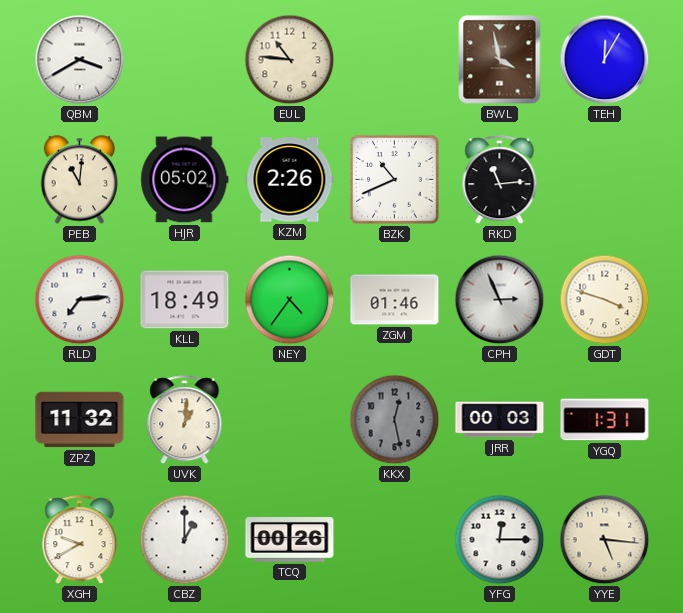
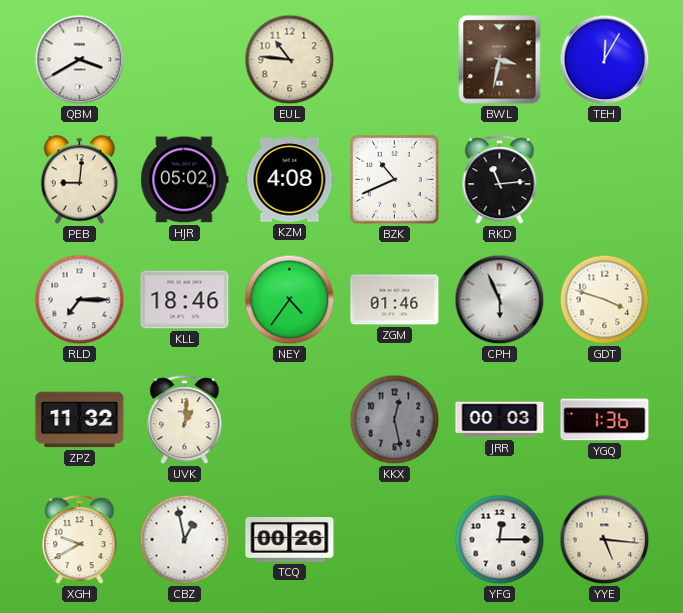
BWL: 3:58 -> 3:32
PEB: 11:01 -> 9:01
KZM: 2:26 -> 4:08
RLD: 7:14 -> 7:15
KLL: 18:49 -> 18:46
CPH: 2:56 -> 5:56
YGQ: 1:31 -> 1:36
CBZ: 1:00 -> 12:58
